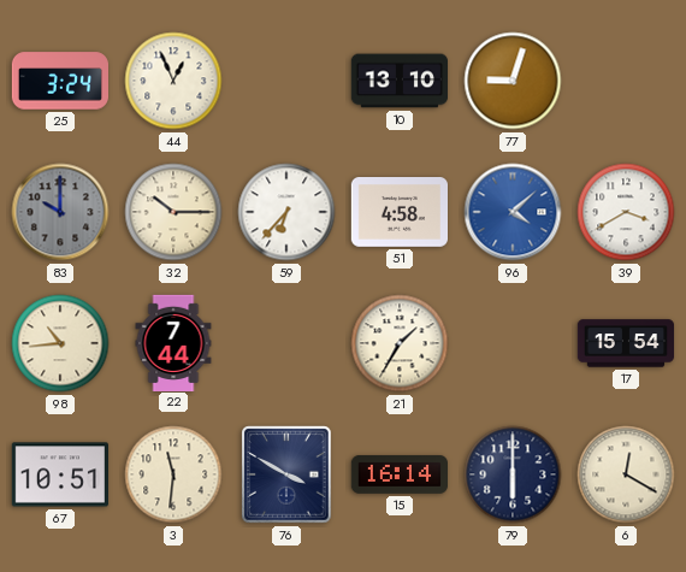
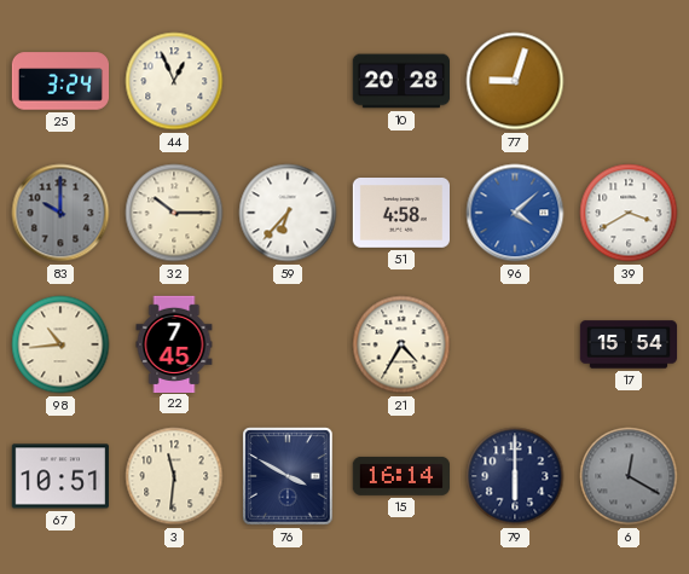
10: 13:10 -> 20:28
22: 7:44 -> 7:45
21: 1:35 -> 4:35
6 dial: cream -> grey
